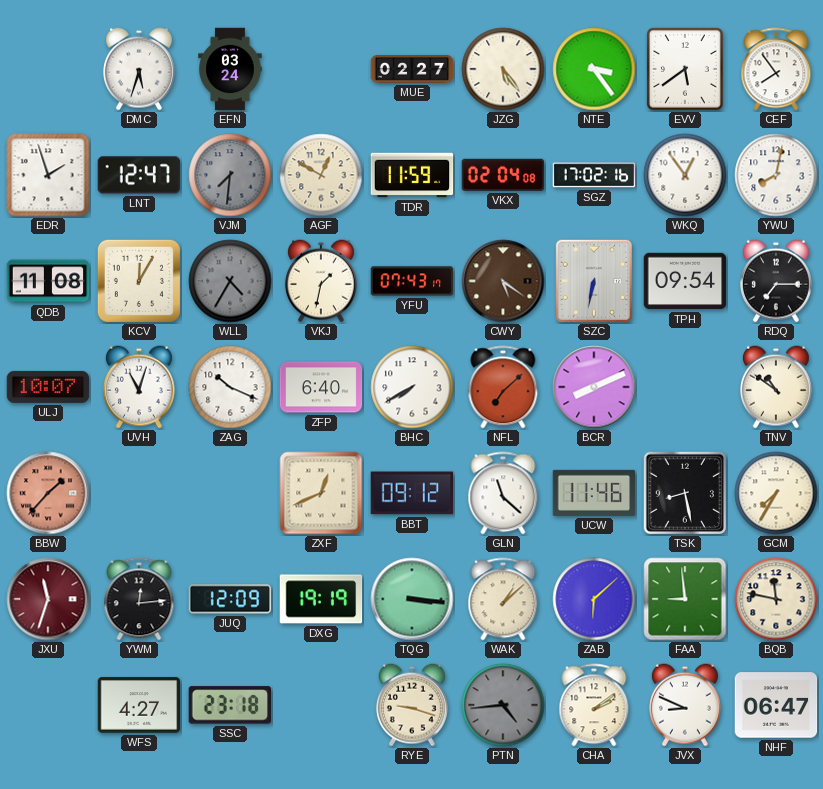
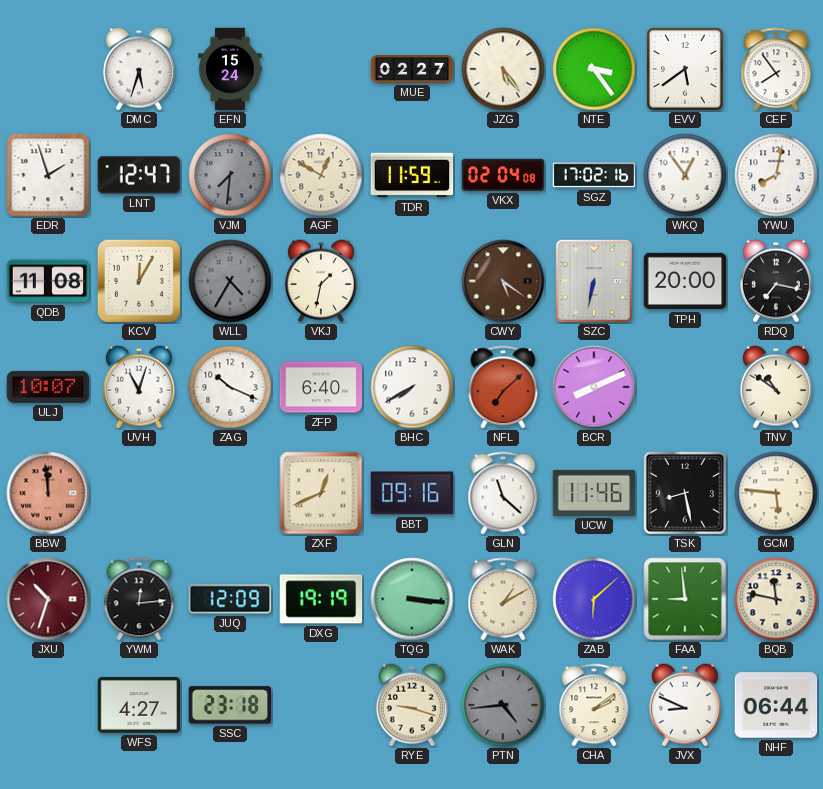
EFN: 03:24 -> 15:24
YFU: 07:43 -> none
TPH: 09:54 -> 20:00
RDQ: 7:15 -> 7:17
BBW: 1:37 -> 11:59
BBT: 09:12 -> 09:16
GCM: 7:35 -> 5:46
JXU: 11:33 -> 10:33
WAK: 1:08 -> 1:10
NHF: 06:47 -> 06:44
